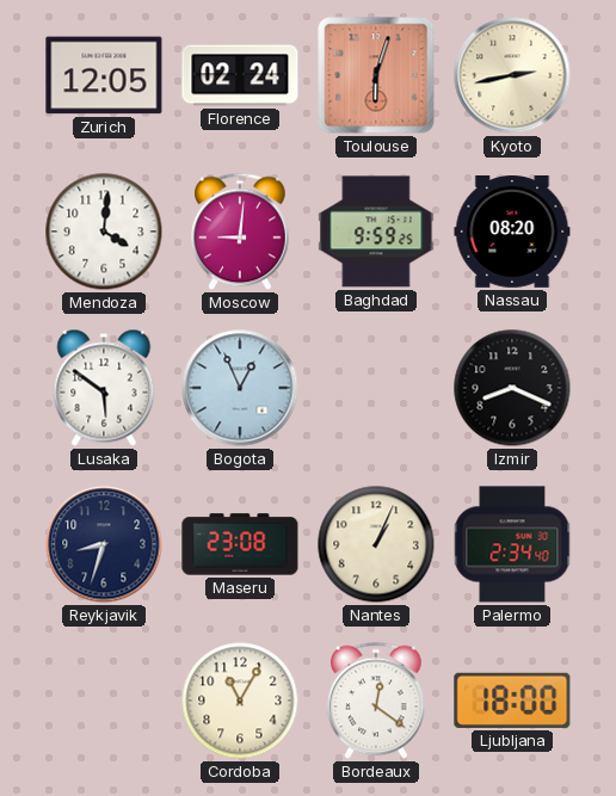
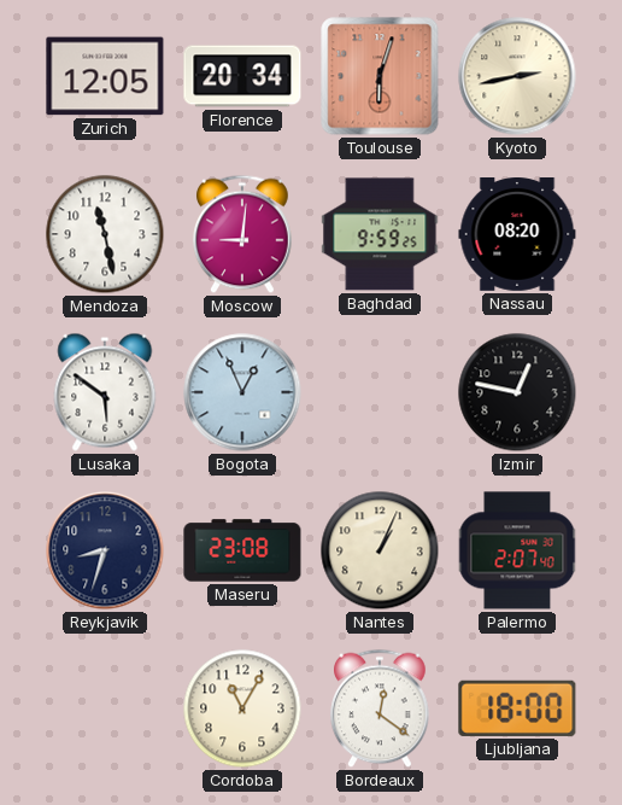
Florence: 02:24 -> 20:34
Mendoza: 4:01 -> 11:28
Izmir: 8:19 -> 12:47
Palermo: 2:34 -> 2:07
